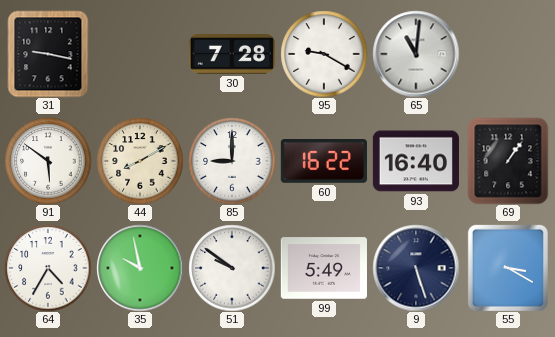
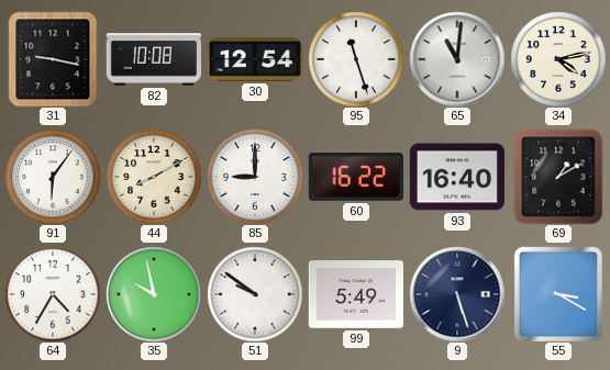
82: none -> 10:08
30: 7:28 -> 12:54
95: 9:20 -> 11:27
34: none -> 4:13
91: 5:51 -> 6:06
69: 1:06 -> 1:10
